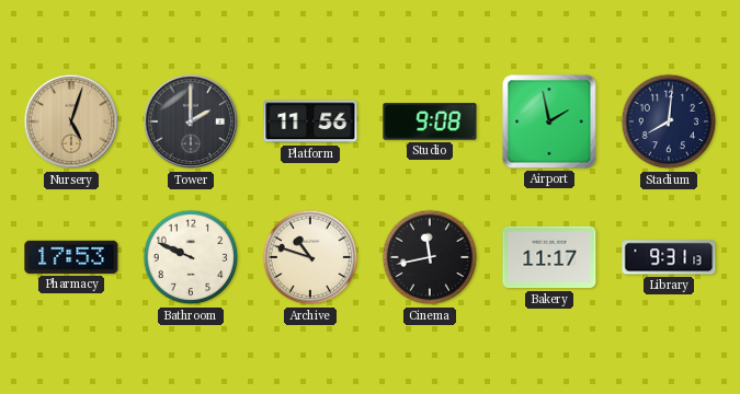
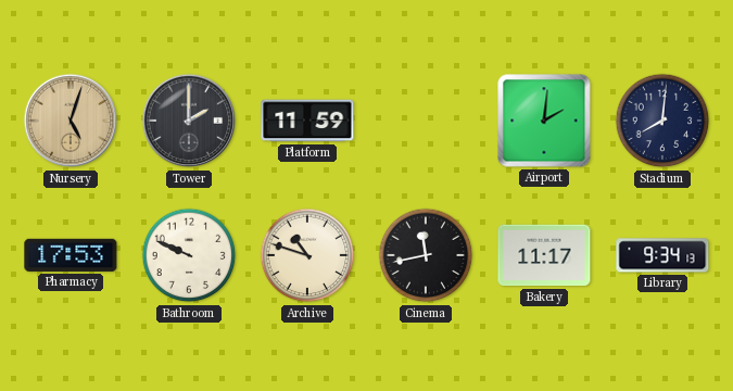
Platform: 11:56 -> 11:59
Studio: 9:08 -> none
Airport: 1:58 -> 2:01
Library: 9:31 -> 9:34
